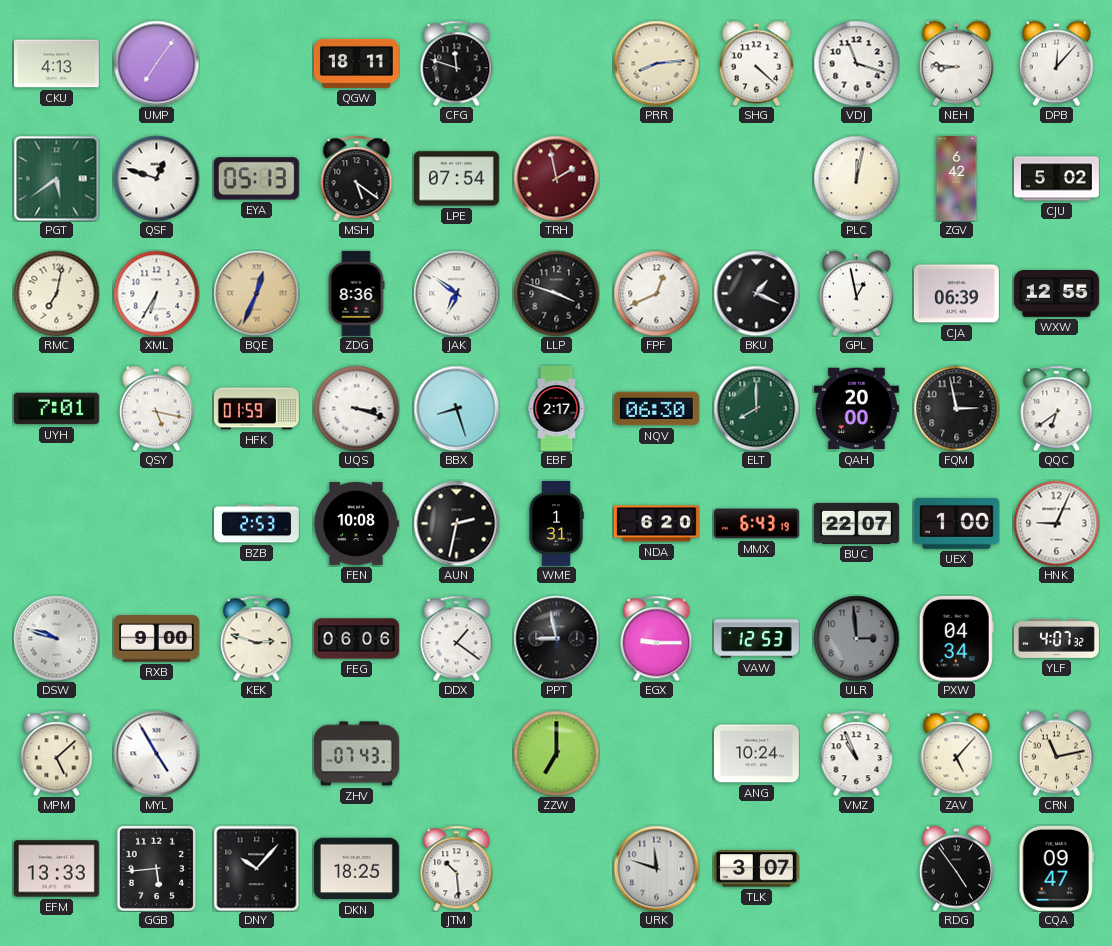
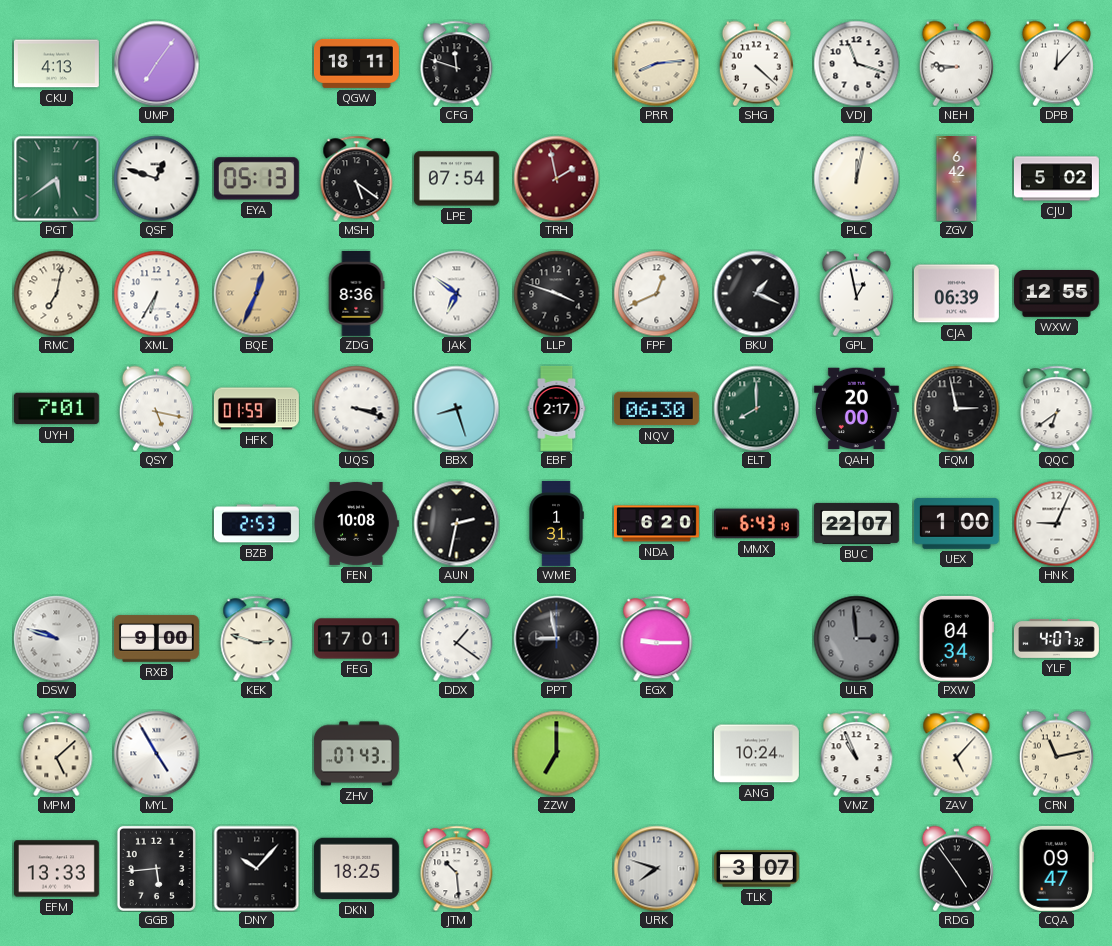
FEG: 06:06 -> 17:01
VAW: 12:53 -> none
URK: 11:48 -> 7:48
